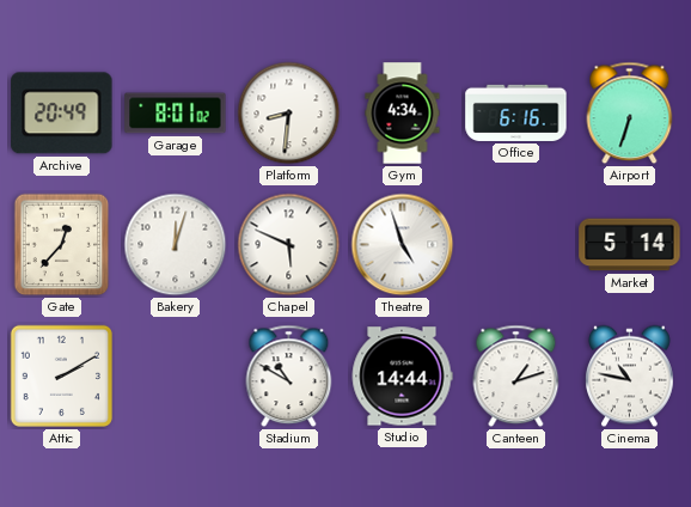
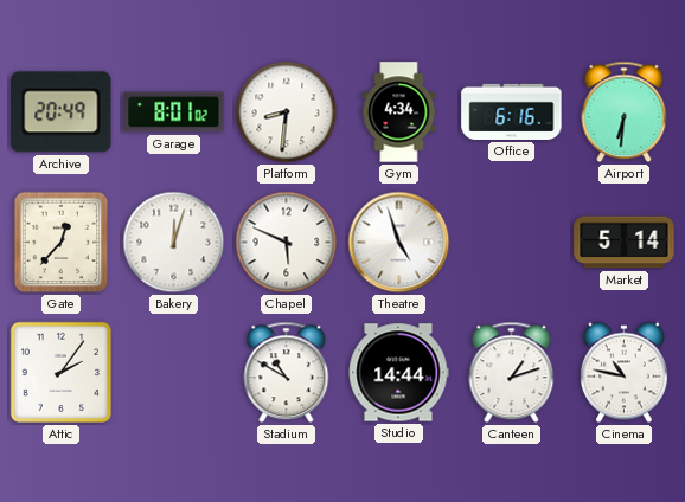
Airport: 6:33 -> 6:31
Attic: 2:10 -> 2:06
